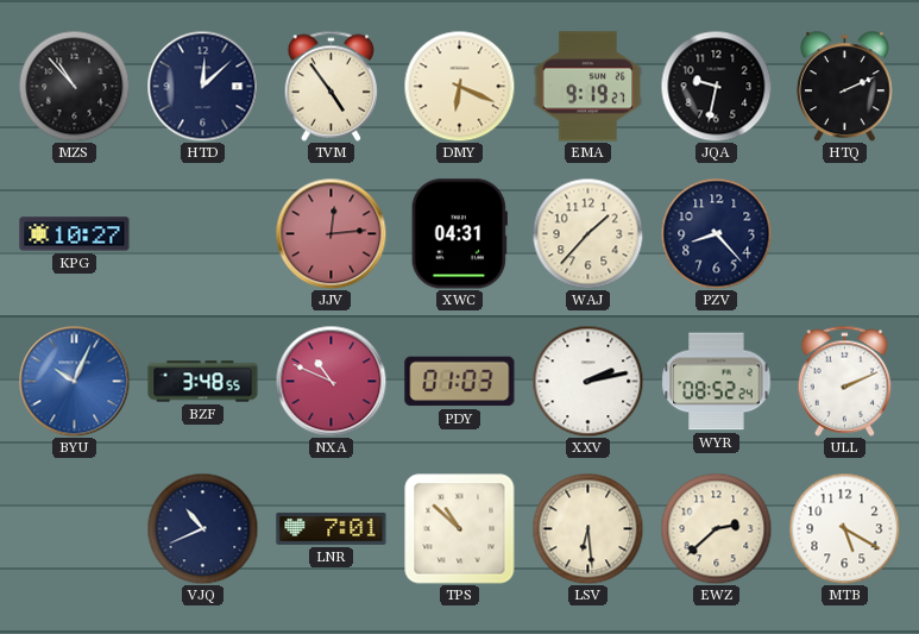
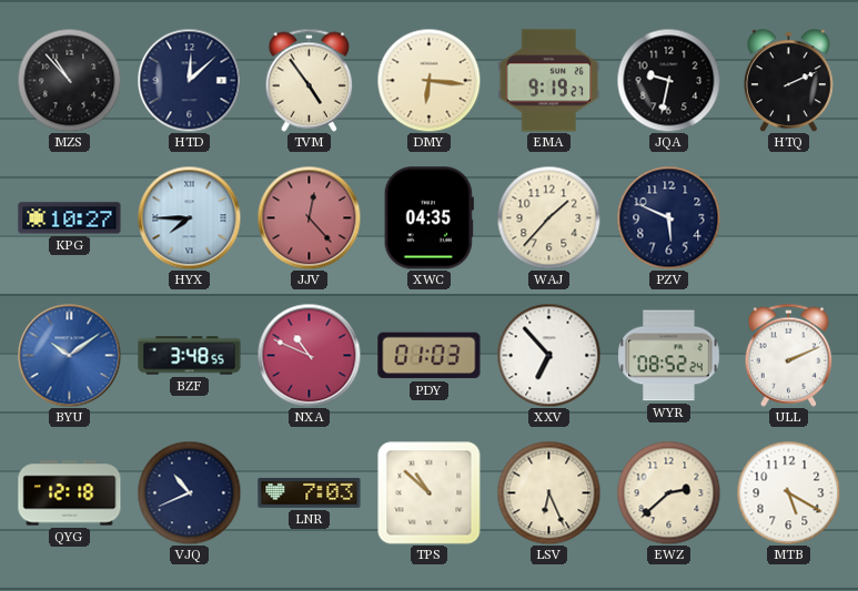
DMY: 6:19 -> 6:16
HYX: none -> 7:45
JJV: 12:14 -> 12:23
XWC: 04:31 -> 04:35
PZV: 8:23 -> 5:49
BYU: 10:04 -> 10:09
XXV: 2:13 -> 6:53
QYG: none -> 12:18
LNR: 7:01 -> 7:03
LSV: 6:29 -> 6:26
